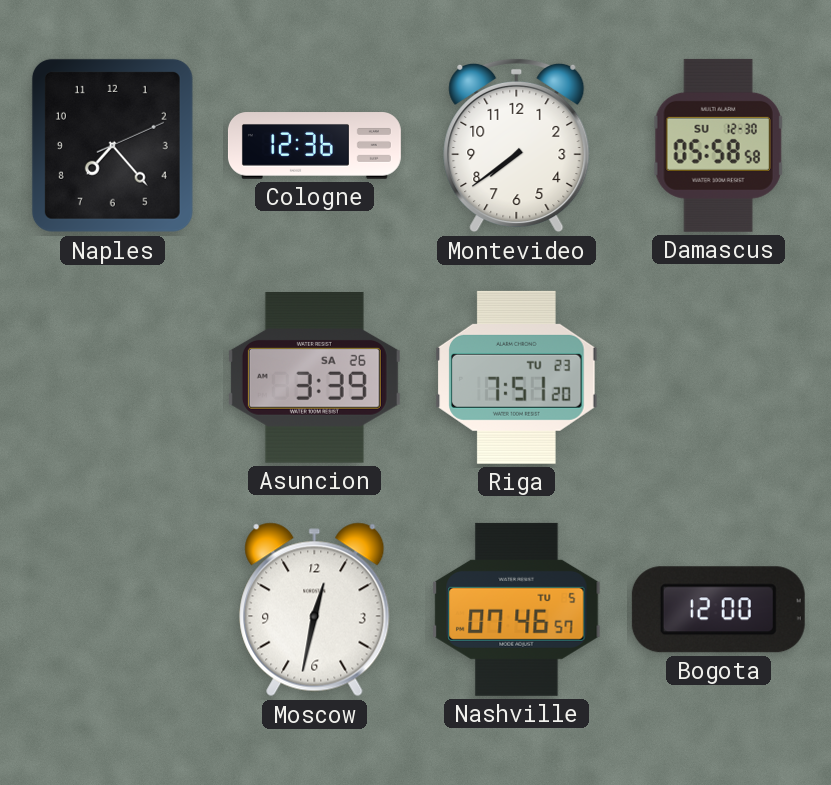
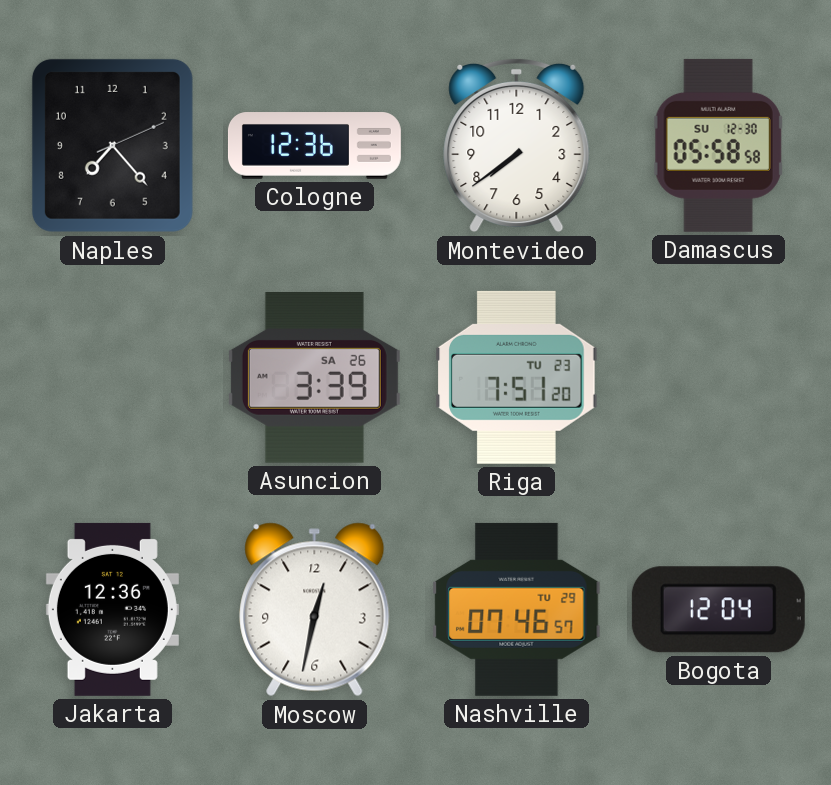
Jakarta: none -> 12:36
Nashville date: TU 5 -> TU 29
Bogota: 12:00 -> 12:04
